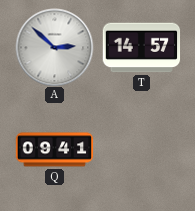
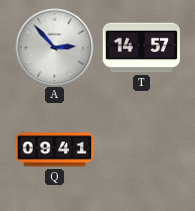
A: 2:52 -> 2:53
